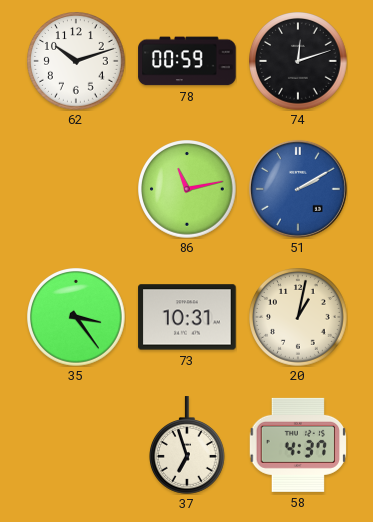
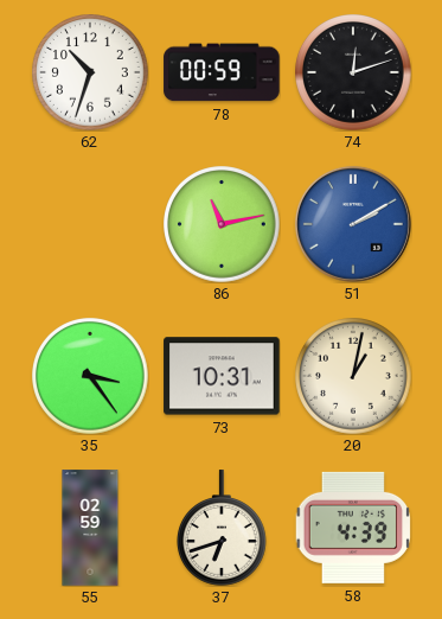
62: 10:12 -> 10:33
55: none -> 02:59
37: 6:57 -> 6:42
58: 4:37 -> 4:39
